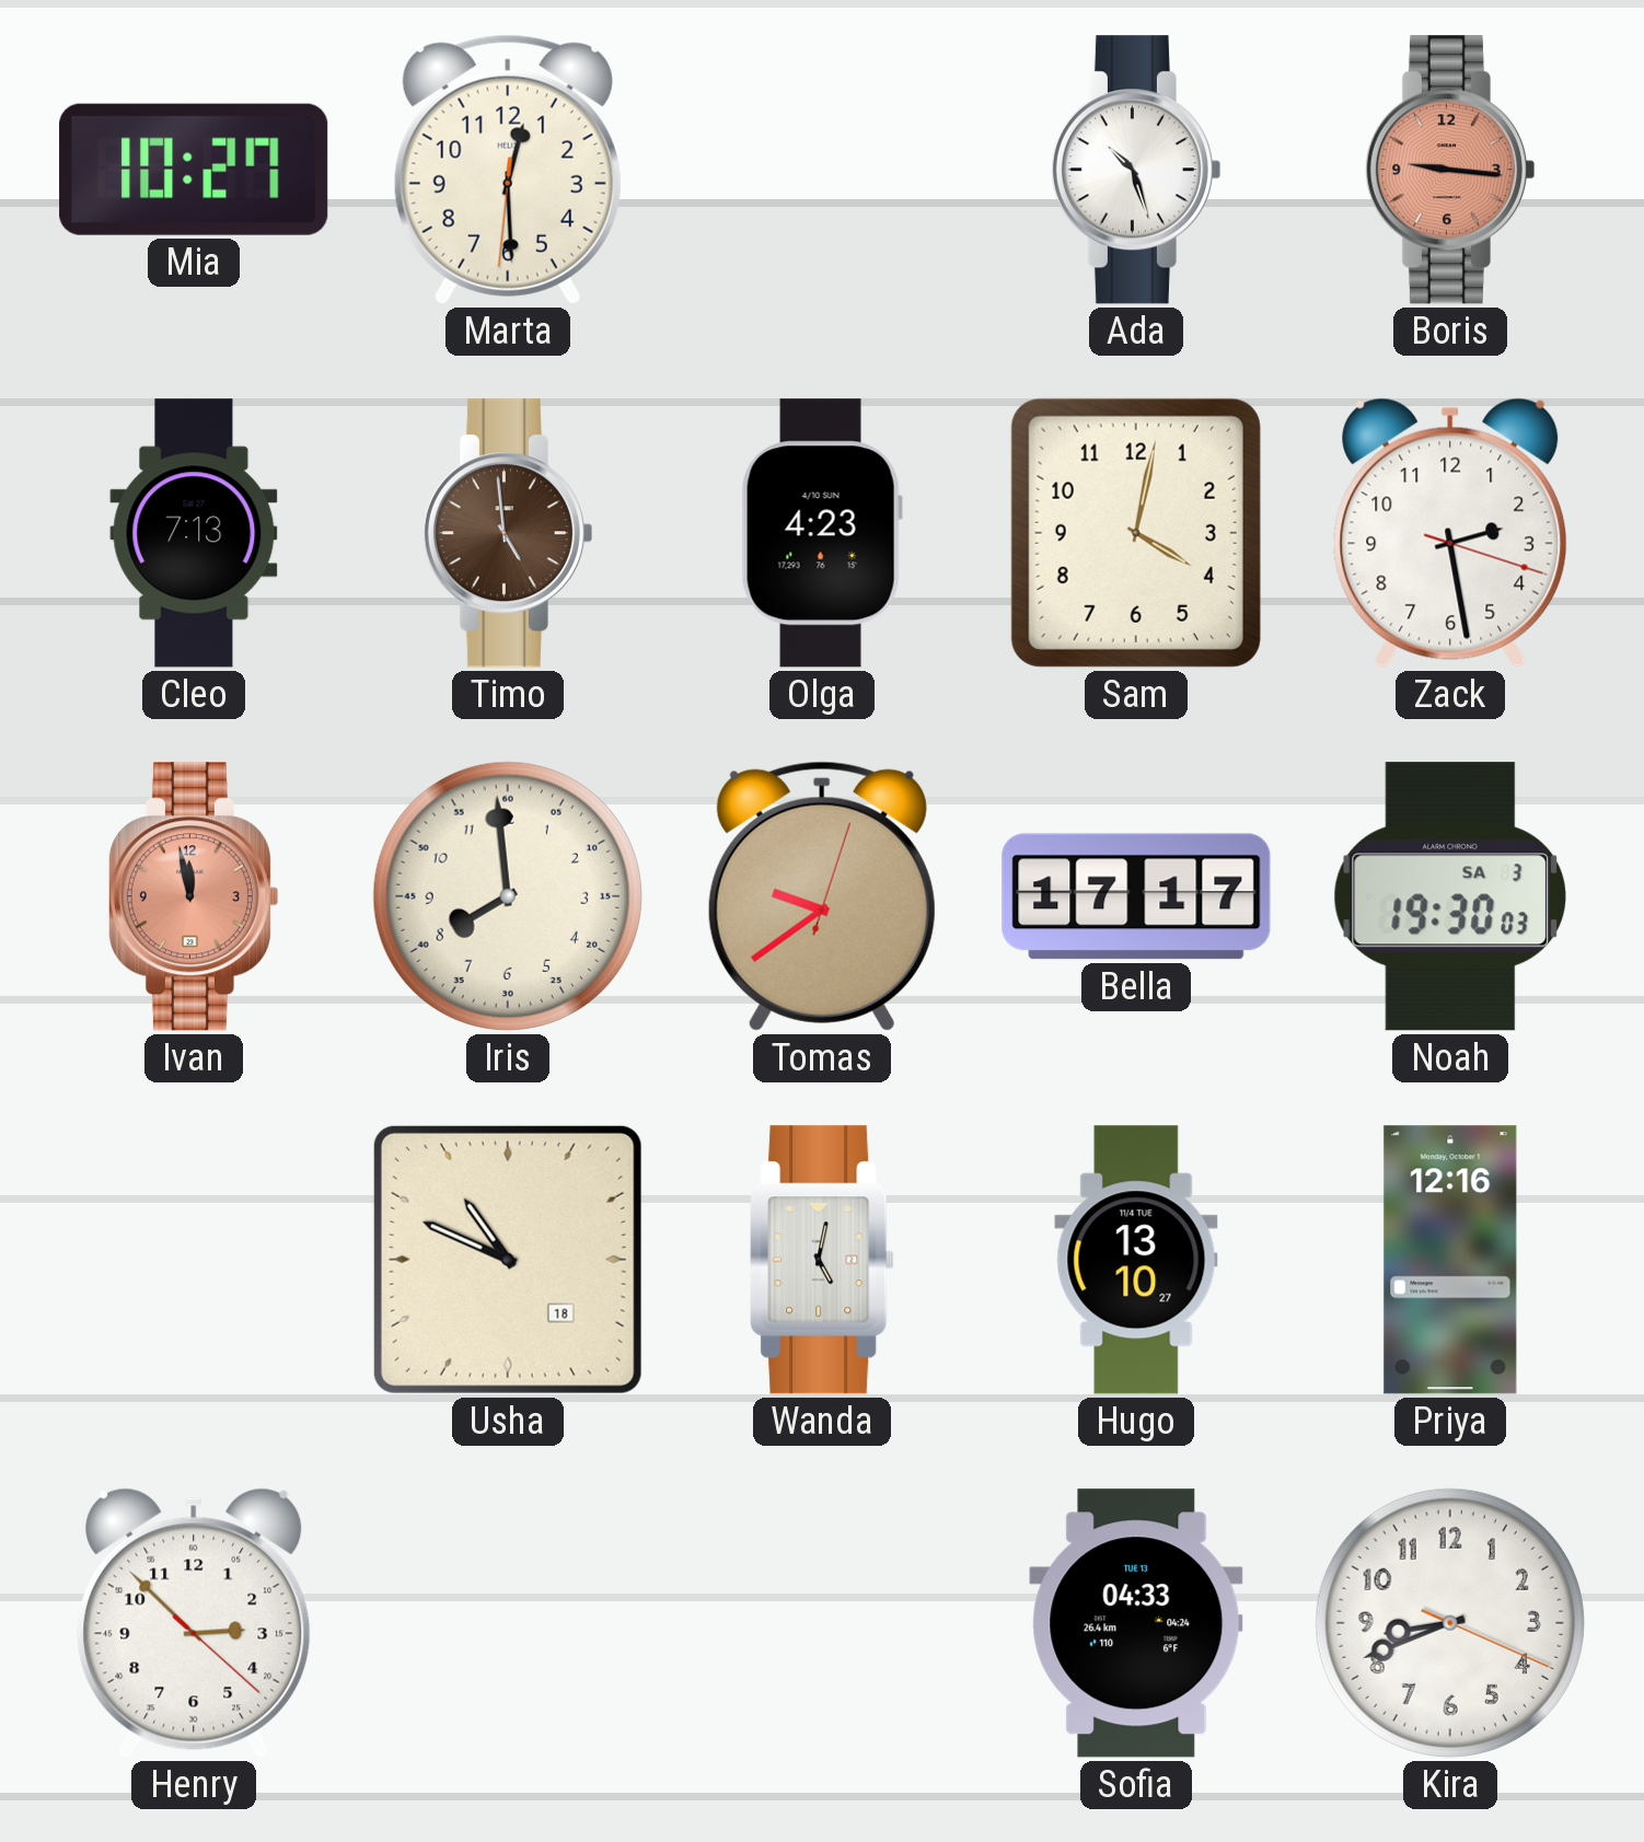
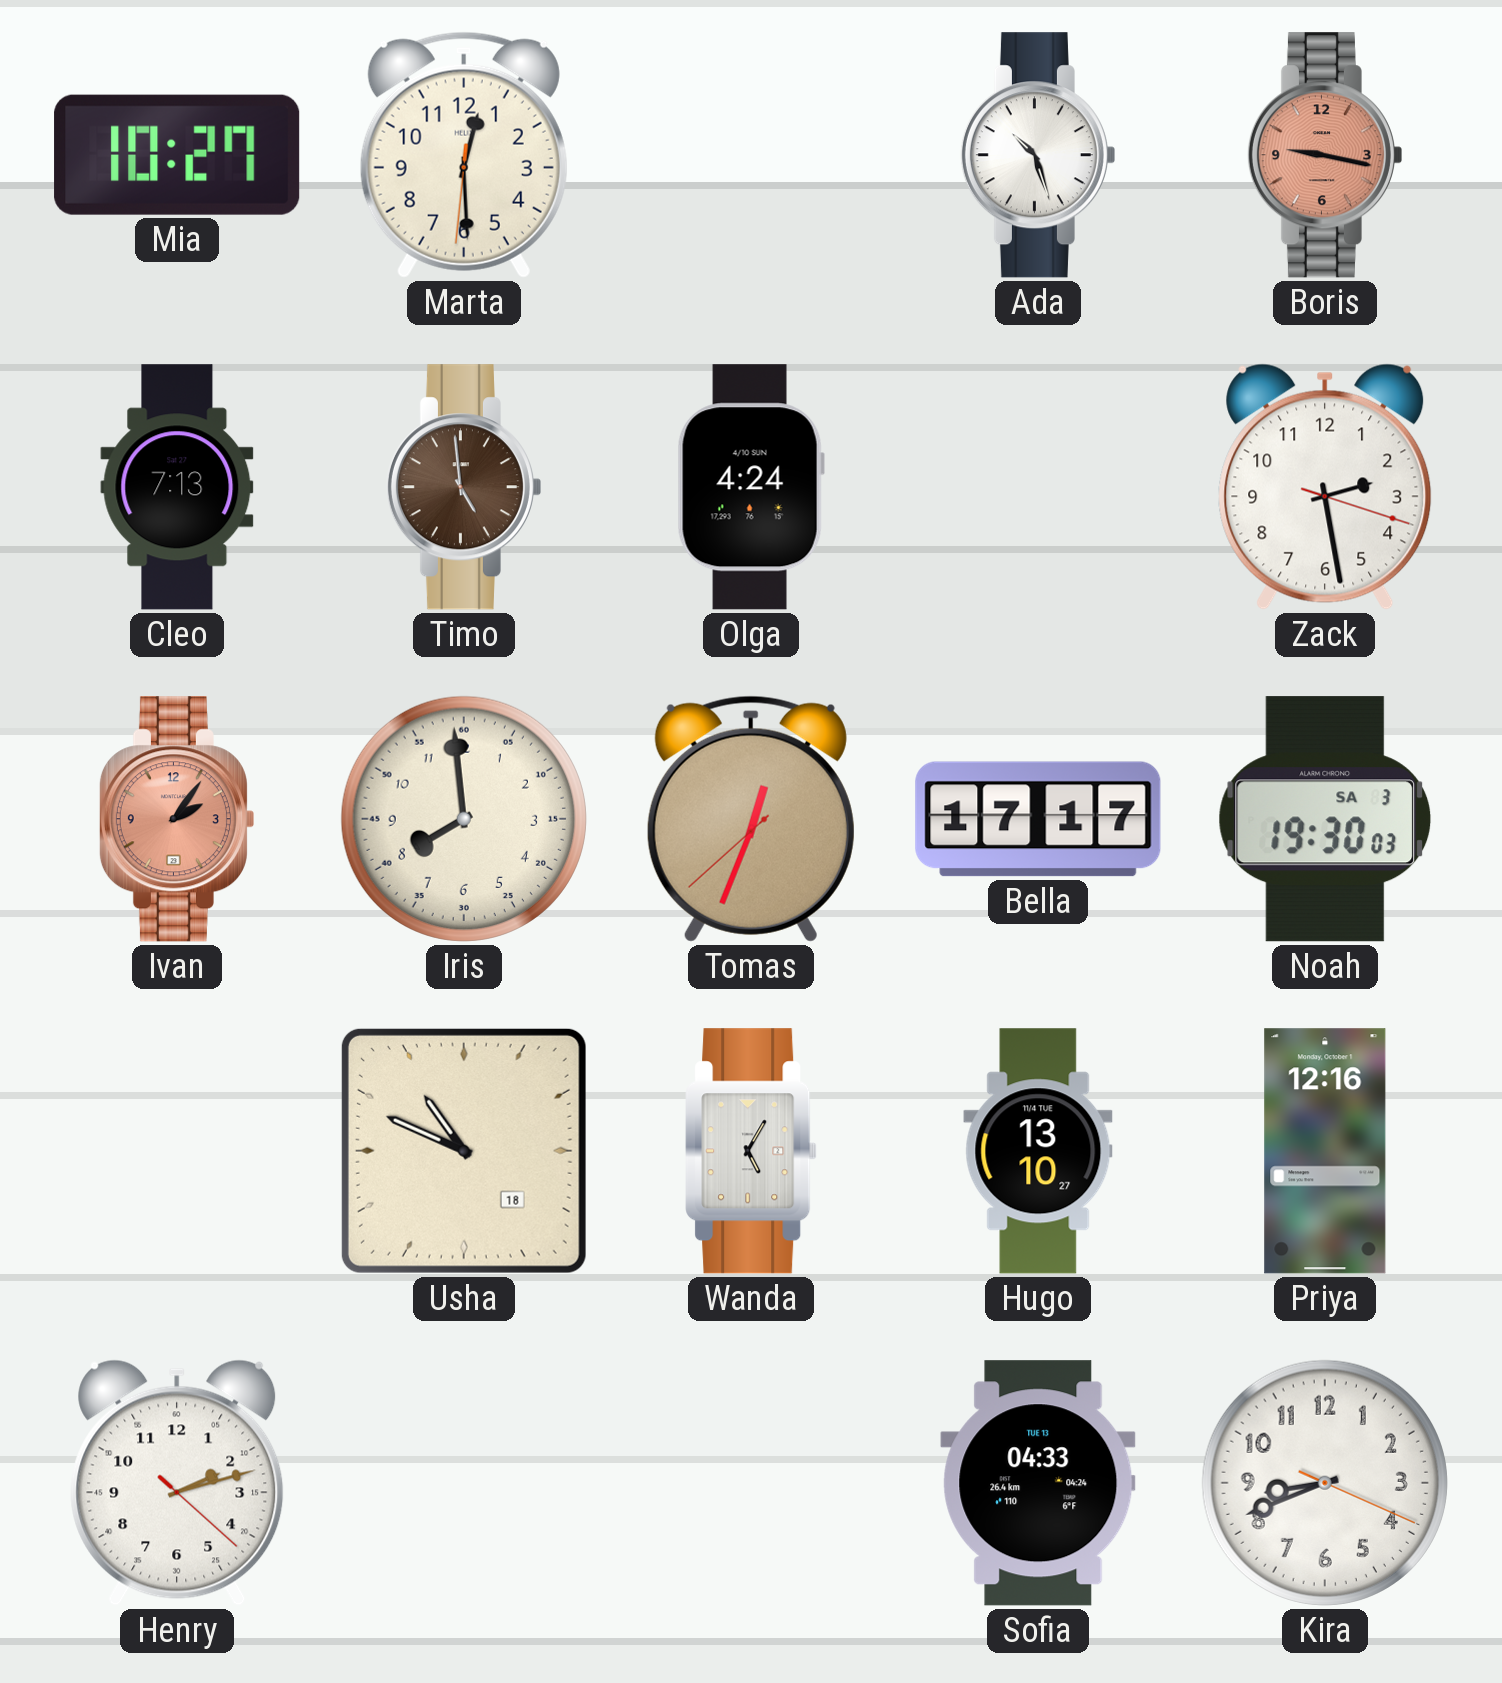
Boris: 9:16 -> 9:17
Olga: 4:23 -> 4:24
Sam: 4:02 -> none
Ivan: 11:58 -> 2:06
Tomas: 9:39 -> 12:33
Wanda: 5:02 -> 5:05
Henry: 2:52 -> 2:12
